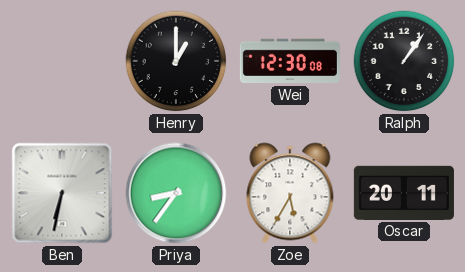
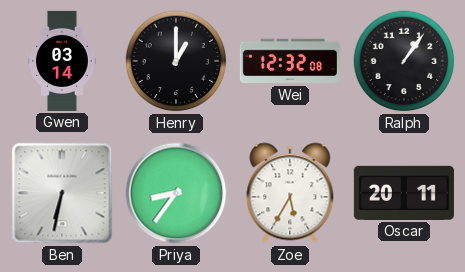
Gwen: none -> 03:14
Wei: 12:30 -> 12:32
